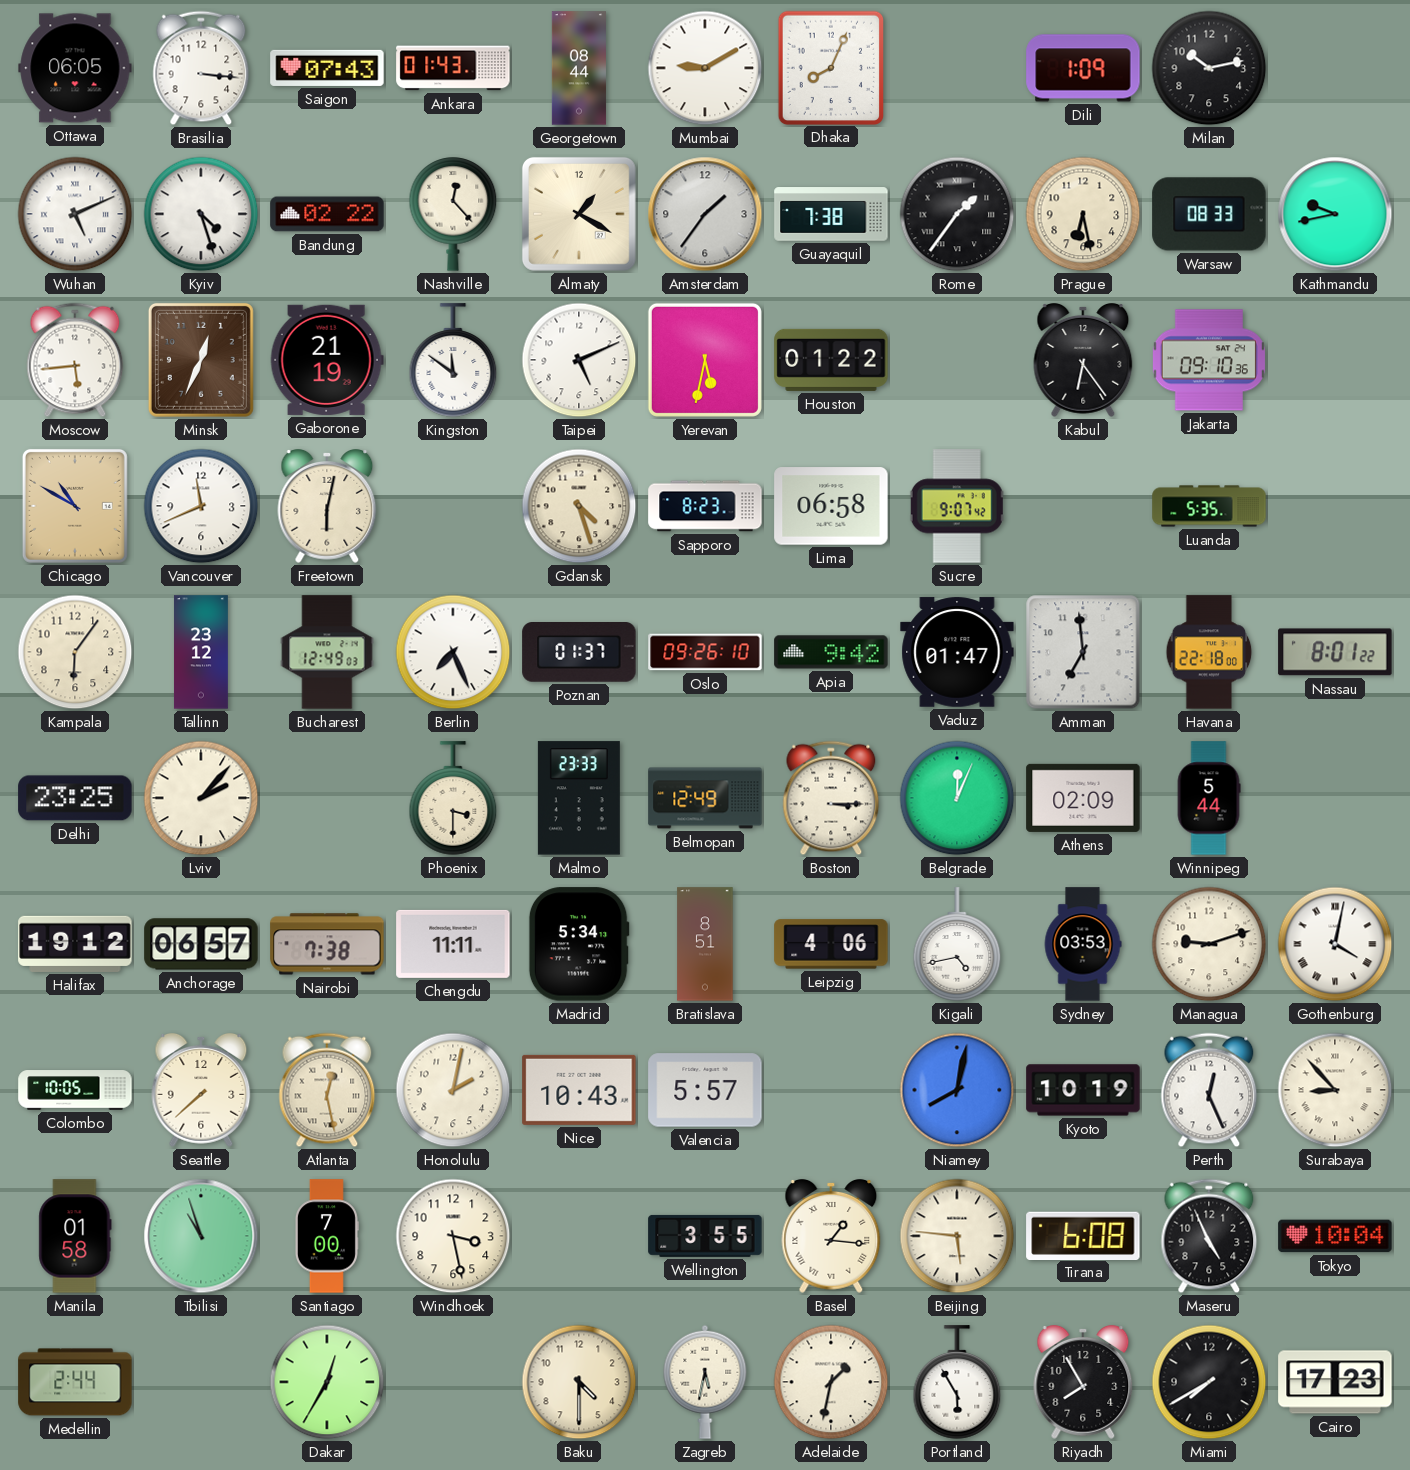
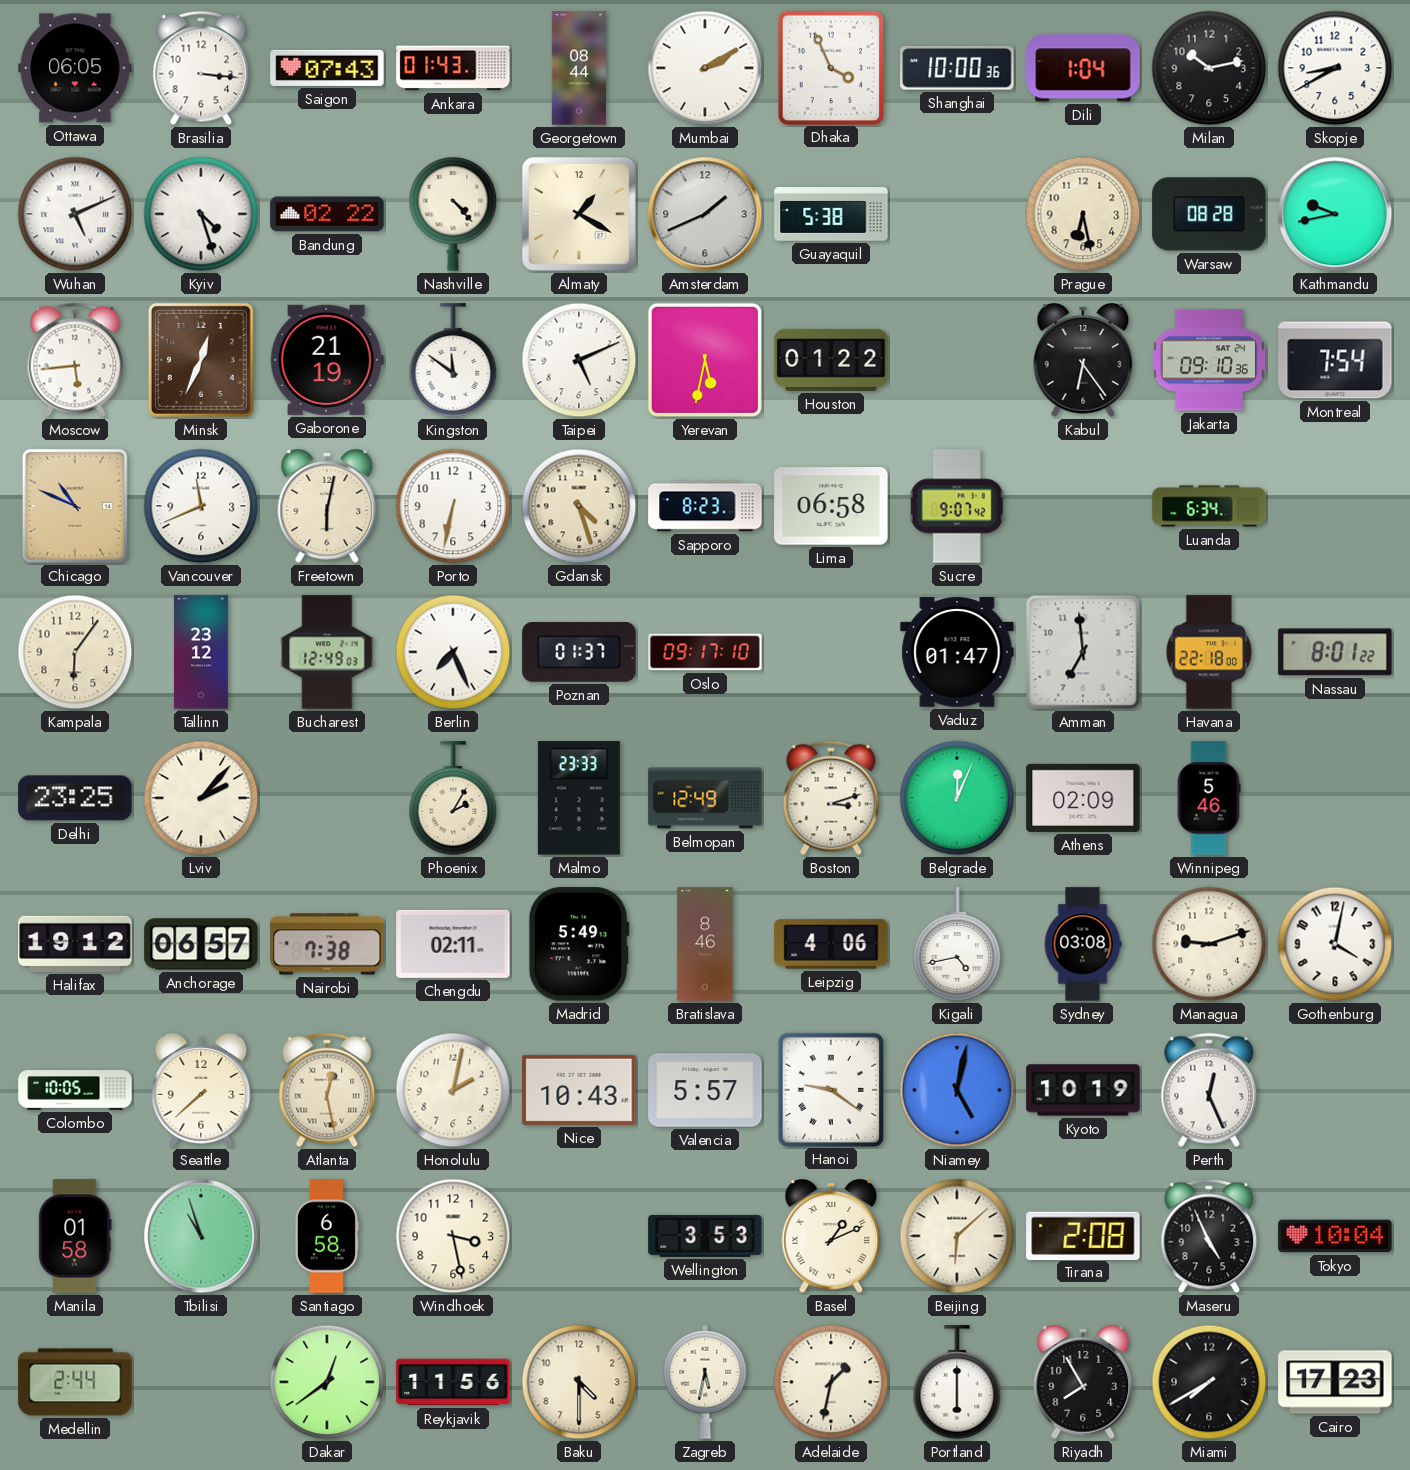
Mumbai: 9:10 -> 2:10
Dhaka: 8:04 -> 3:56
Shanghai: none -> 10:00
Dili: 1:09 -> 1:04
Skopje: none -> 8:40
Nashville: 12:23 -> 4:23
Amsterdam: 1:36 -> 1:41
Guayaquil: 7:38 -> 5:38
Rome: 1:36 -> none
Warsaw: 08:33 -> 08:28
Montreal: none -> 7:54
Chicago: 10:50 -> 10:49
Porto: none -> 6:32
Luanda: 5:35 -> 6:34
Oslo: 09:26 -> 09:17
Apia: 9:42 -> none
Phoenix: 3:30 -> 2:05
Boston: 3:15 -> 3:12
Winnipeg: 5:44 -> 5:46
Chengdu: 11:11 -> 02:11
Madrid: 5:34 -> 5:49
Bratislava: 8:51 -> 8:46
Sydney: 03:53 -> 03:08
Gothenburg numerals: Roman -> Arabic
Hanoi: none -> 9:21
Niamey: 8:02 -> 5:02
Surabaya: 8:53 -> none
Santiago: 7:00 -> 6:58
Wellington: 3:55 -> 3:53
Basel: 1:16 -> 1:11
Beijing: 5:46 -> 6:08
Tirana: 6:08 -> 2:08
Dakar: 12:35 -> 12:39
Reykjavik: none -> 11:56
Portland: 5:55 -> 6:00
